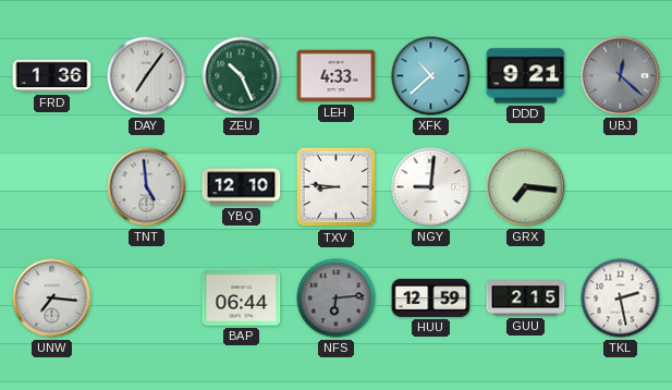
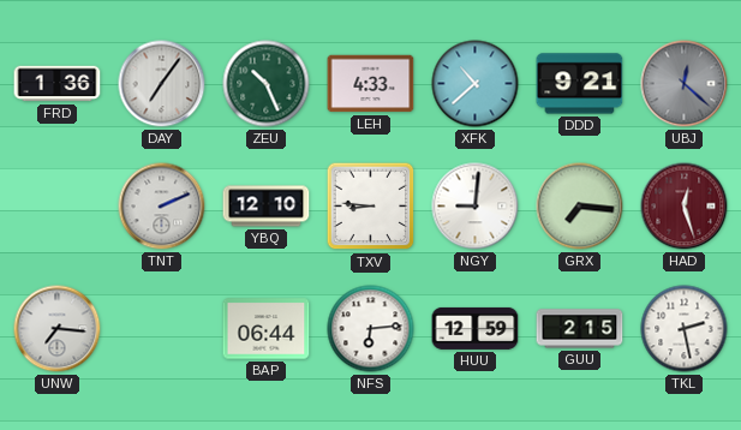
TNT: 4:59 -> 2:11
HAD: none -> 12:27
NFS dial: grey -> white
